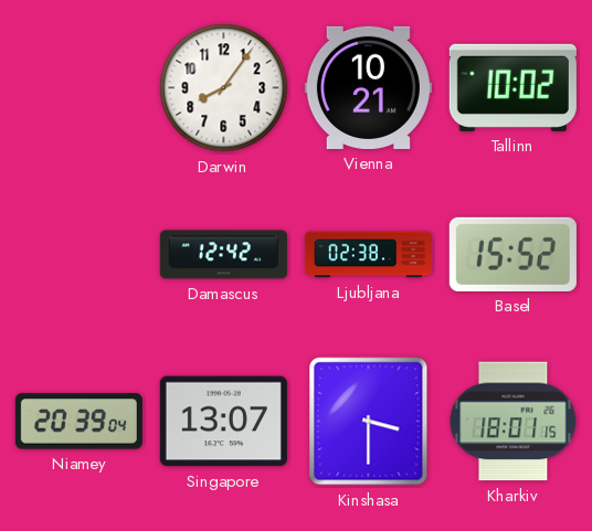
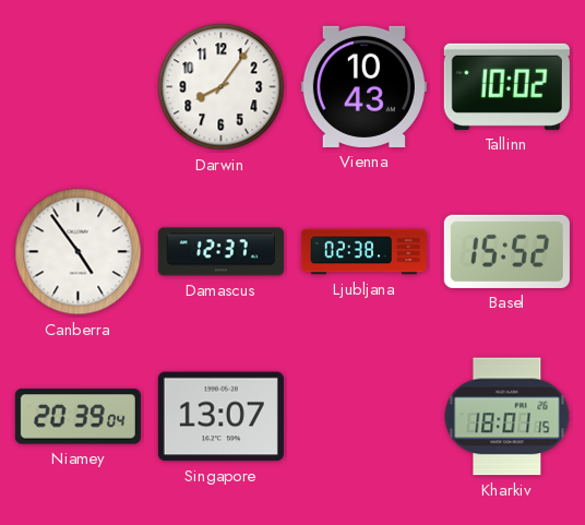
Vienna: 10:21 -> 10:43
Canberra: none -> 4:54
Damascus: 12:42 -> 12:37
Kinshasa: 3:30 -> none
